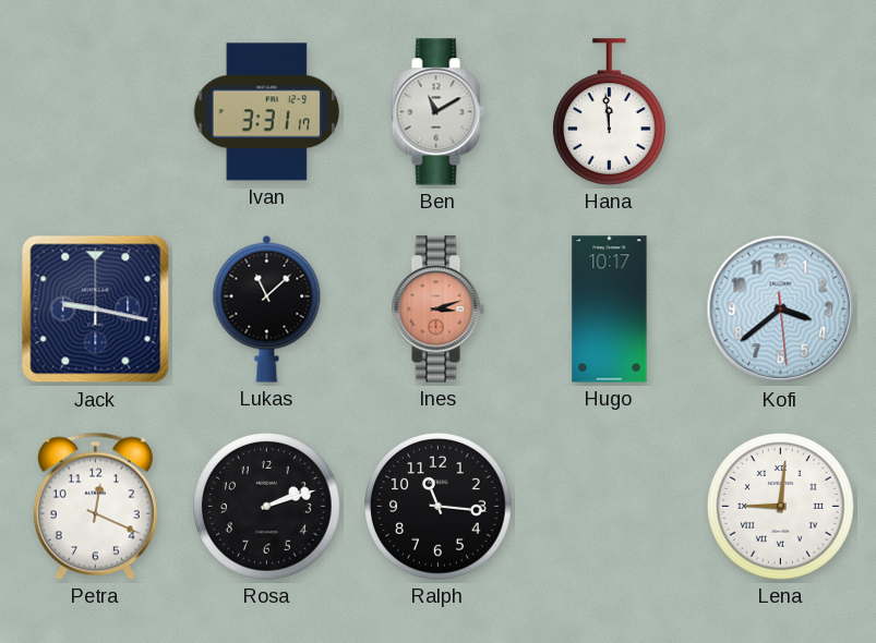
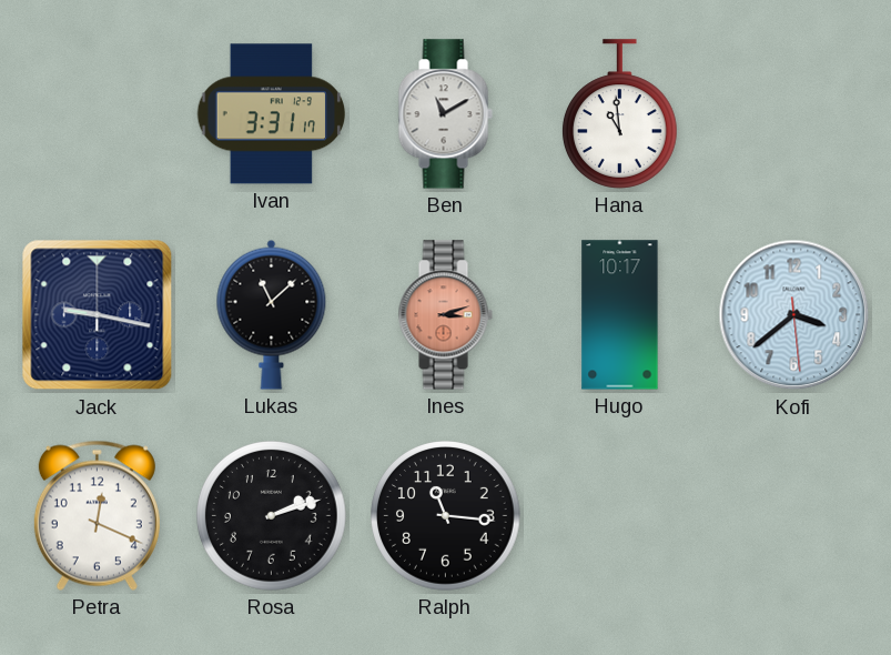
Hana: 11:59 -> 10:59
Lena: 9:01 -> none
